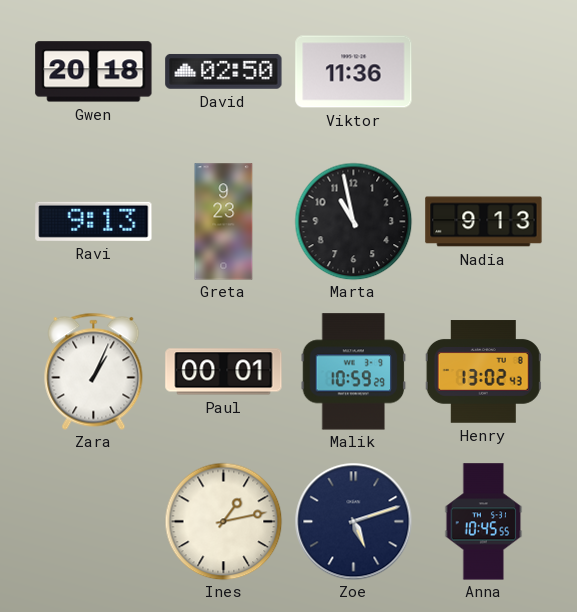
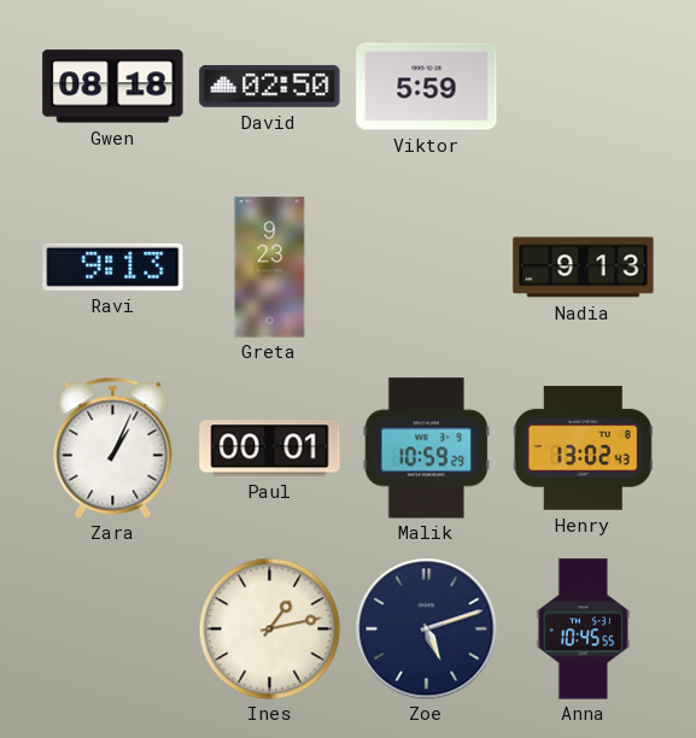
Gwen: 20:18 -> 08:18
Viktor: 11:36 -> 5:59
Marta: 10:58 -> none
